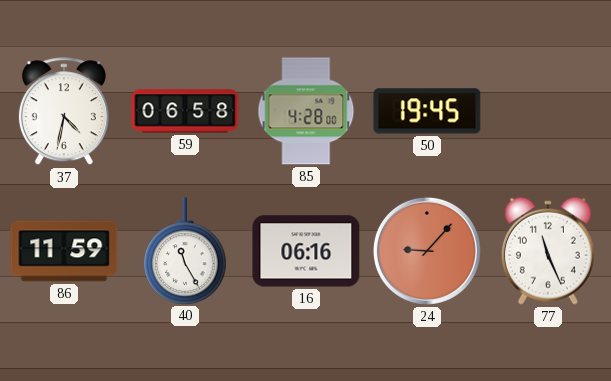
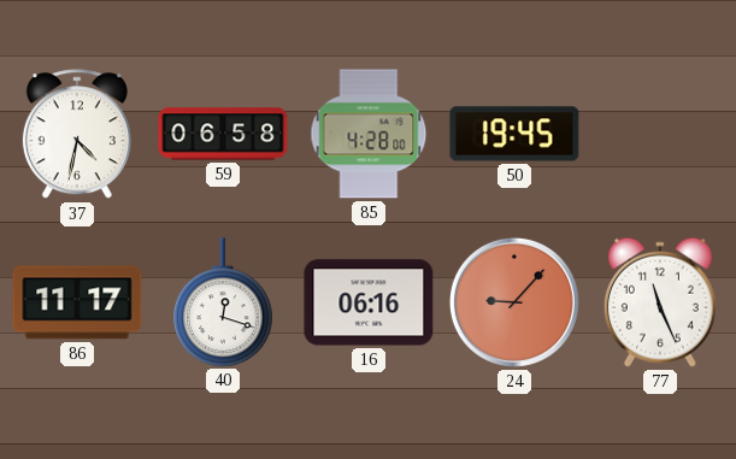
86: 11:59 -> 11:17
40: 11:25 -> 12:18
